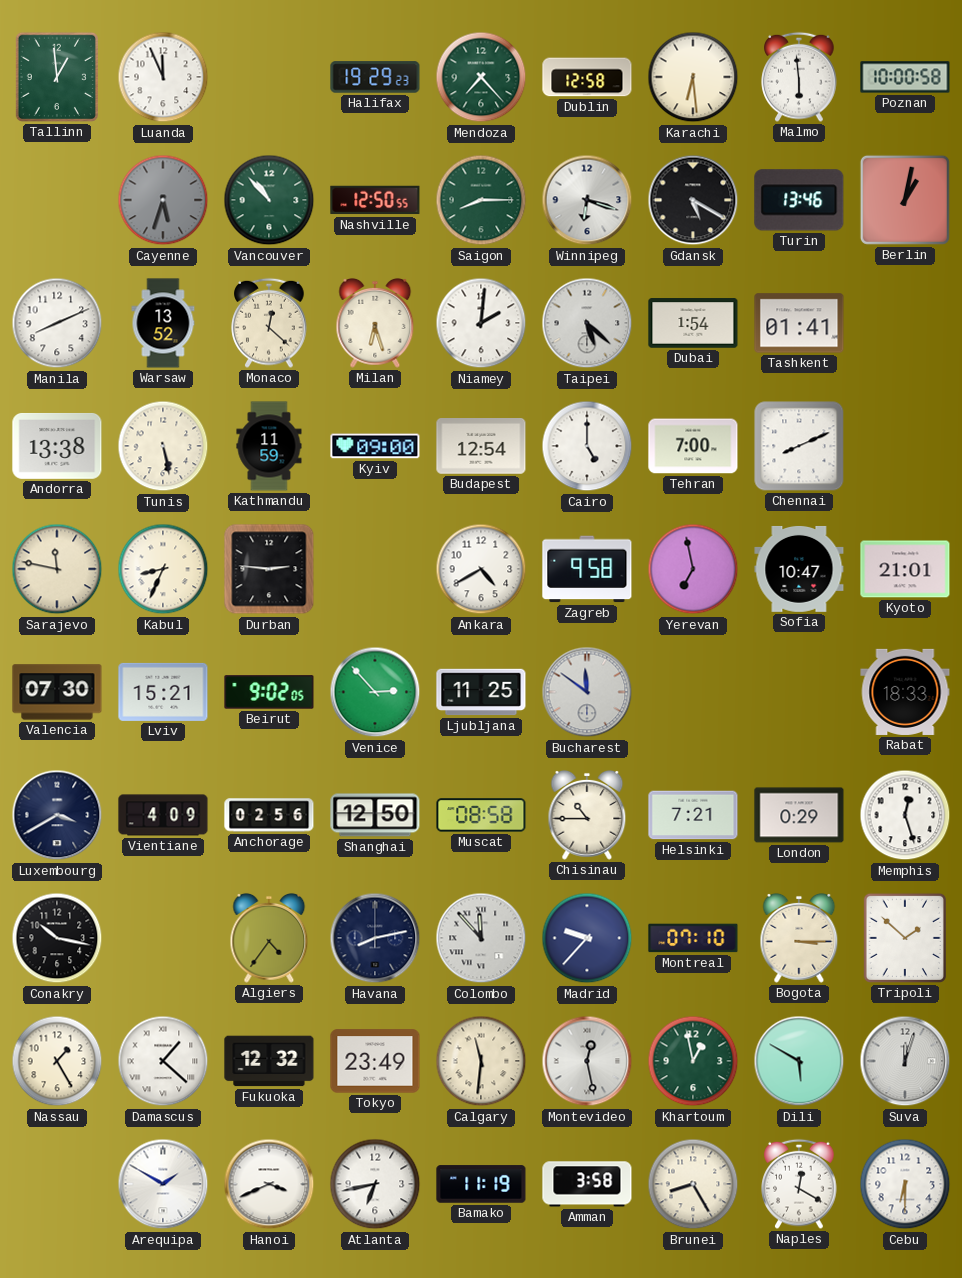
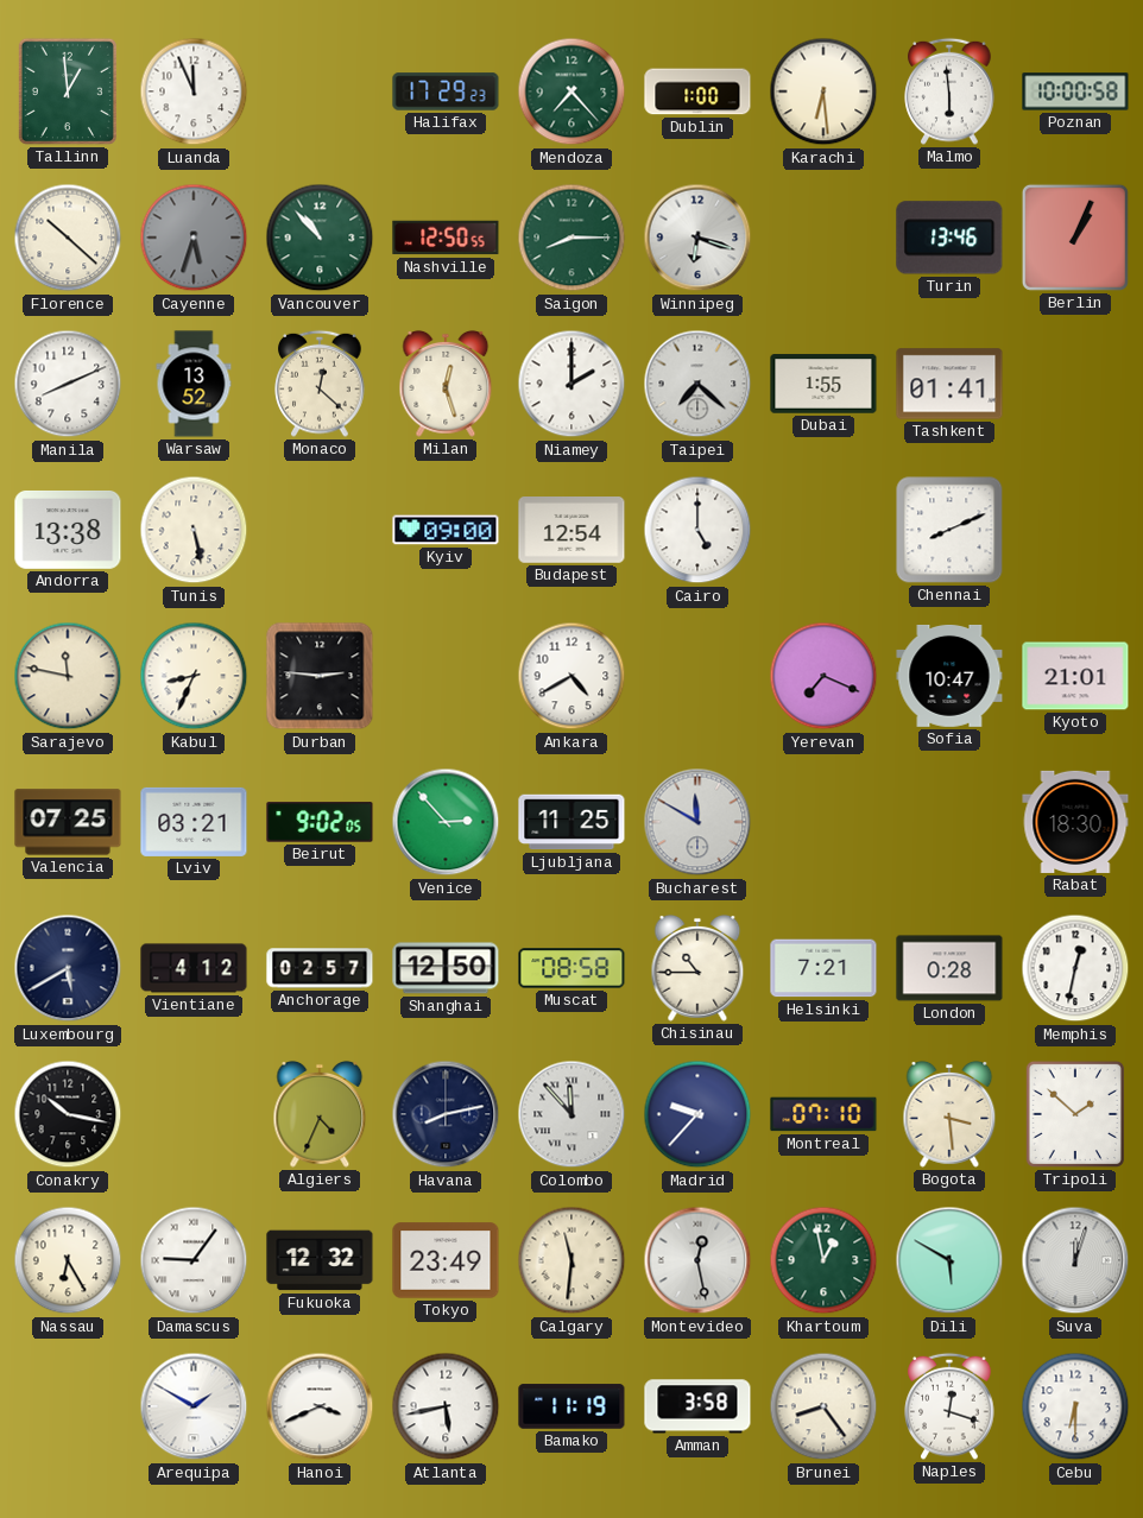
Halifax: 19:29 -> 17:29
Dublin: 12:58 -> 1:00
Florence: none -> 10:22
Gdansk: 5:20 -> none
Berlin: 1:02 -> 1:04
Milan: 6:27 -> 12:27
Niamey: 2:01 -> 2:00
Taipei: 5:22 -> 7:22
Dubai: 1:54 -> 1:55
Kathmandu: 11:59 -> none
Tehran: 7:00 -> none
Zagreb: 9:58 -> none
Yerevan: 6:58 -> 7:19
Valencia: 07:30 -> 07:25
Lviv: 15:21 -> 03:21
Bucharest: 11:51 -> 11:50
Rabat: 18:33 -> 18:30
Luxembourg: 3:40 -> 5:40
Vientiane: 4:09 -> 4:12
Anchorage: 02:56 -> 02:57
London: 0:29 -> 0:28
Memphis: 12:27 -> 12:32
Algiers: 4:36 -> 4:34
Bogota: 3:15 -> 3:29
Nassau: 1:25 -> 6:25
Damascus: 1:22 -> 9:06
Atlanta: 6:43 -> 5:43
Brunei: 8:25 -> 8:24
Naples: 12:20 -> 12:18
